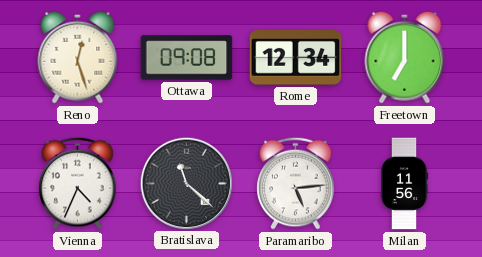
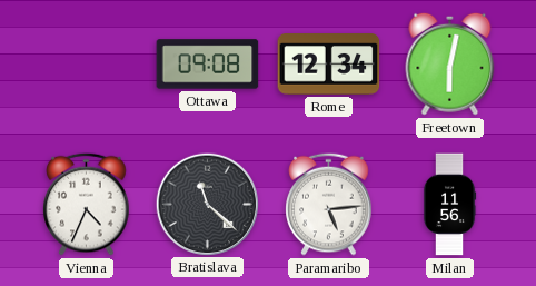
Reno: 12:27 -> none
Freetown: 7:00 -> 6:02
